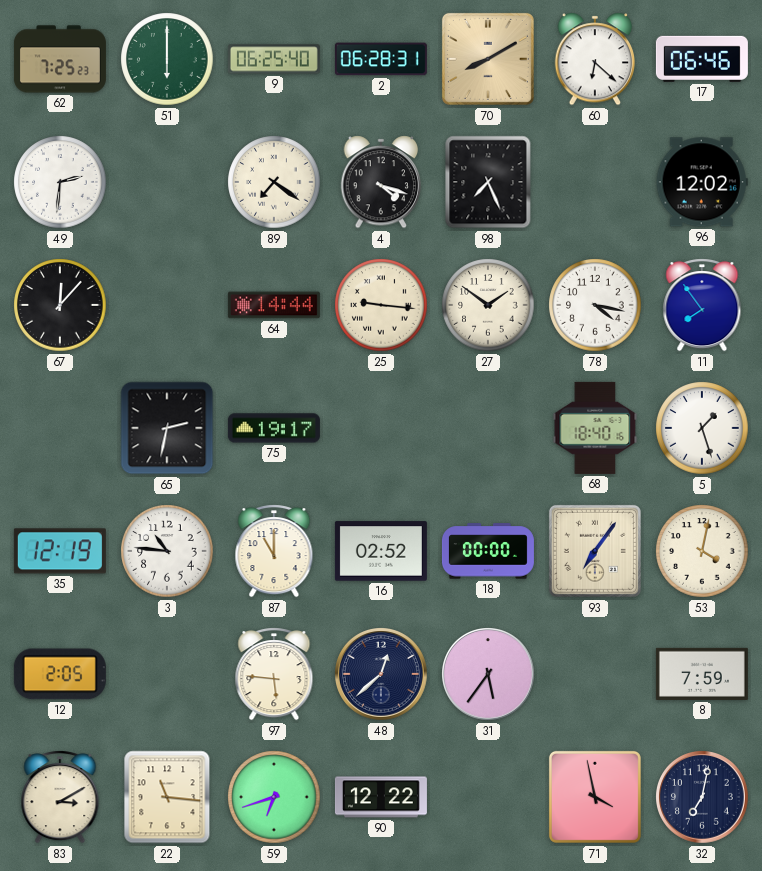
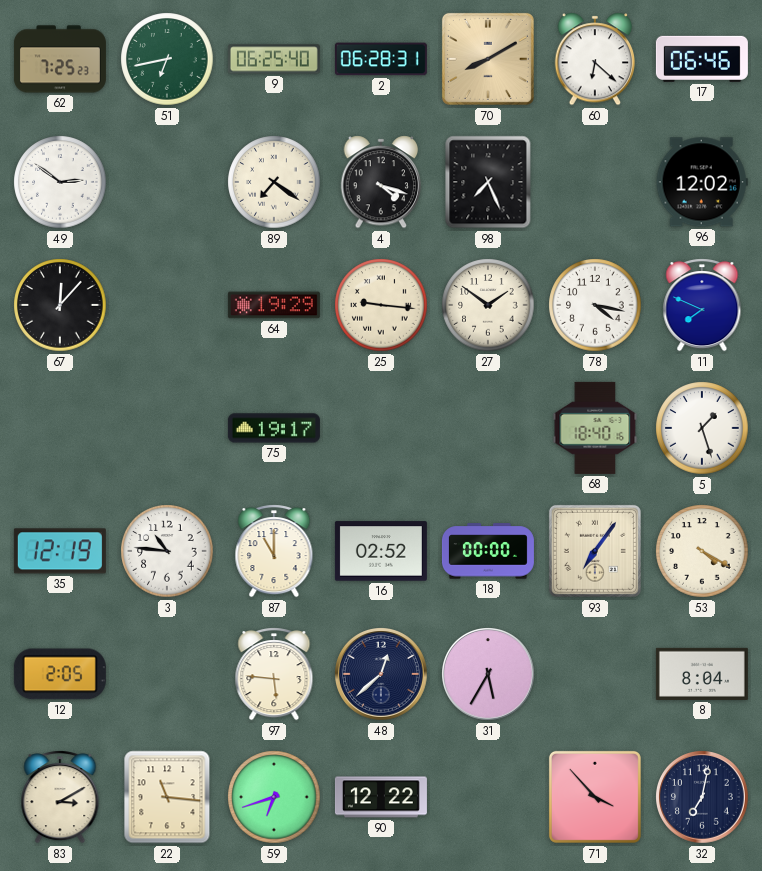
51: 6:00 -> 6:43
49: 2:31 -> 2:51
64: 14:44 -> 19:29
11: 7:54 -> 7:49
65: 2:32 -> none
53: 4:02 -> 4:20
31: 5:36 -> 5:35
8: 7:59 -> 8:04
71: 3:58 -> 3:53
